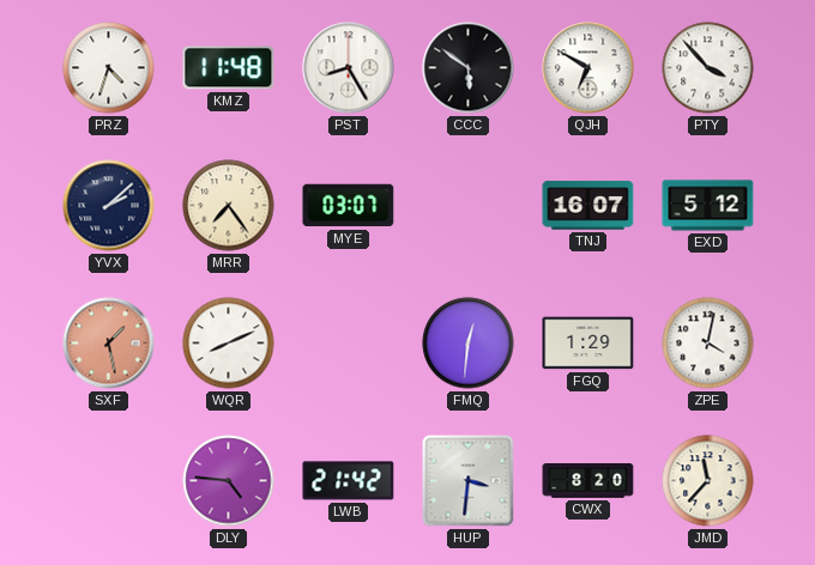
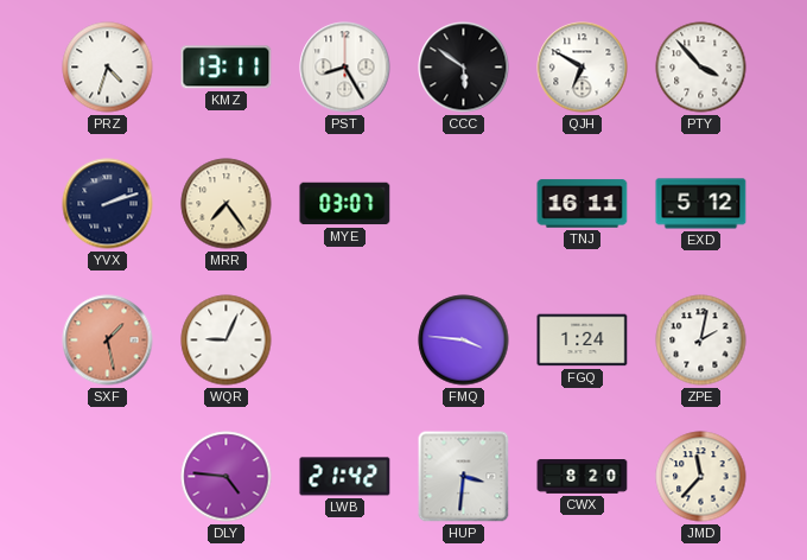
KMZ: 11:48 -> 13:11
YVX: 2:08 -> 2:12
TNJ: 16:07 -> 16:11
WQR: 8:11 -> 9:04
FMQ: 12:31 -> 3:46
FGQ: 1:29 -> 1:24
ZPE: 4:02 -> 2:02
